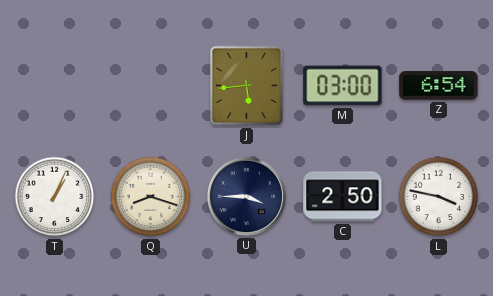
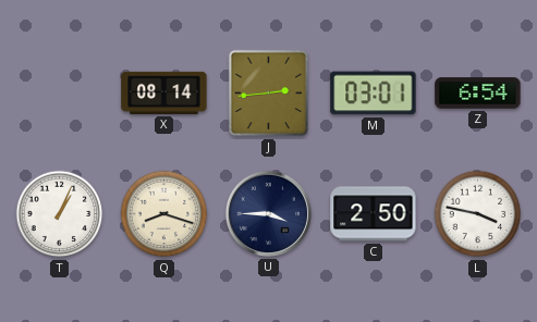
X: none -> 08:14
J: 5:44 -> 2:44
M: 03:00 -> 03:01
